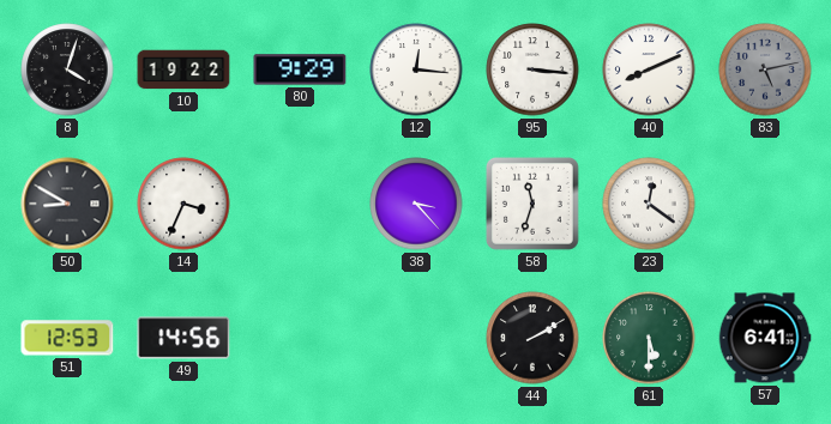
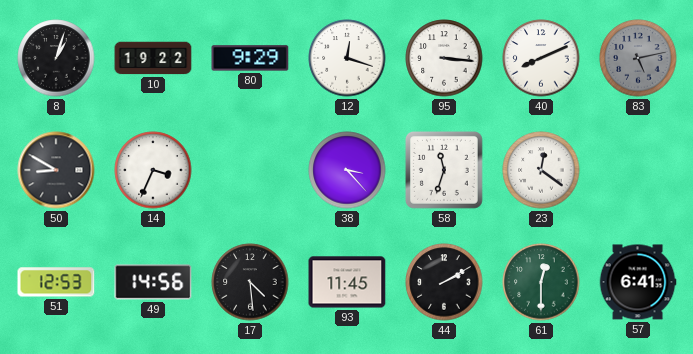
8: 4:03 -> 1:03
12: 12:16 -> 12:18
17: none -> 4:29
93: none -> 11:45
61: 5:30 -> 12:30
